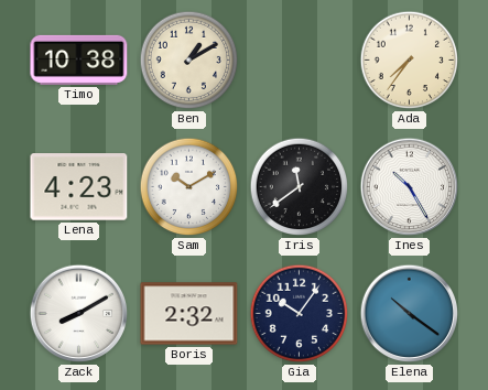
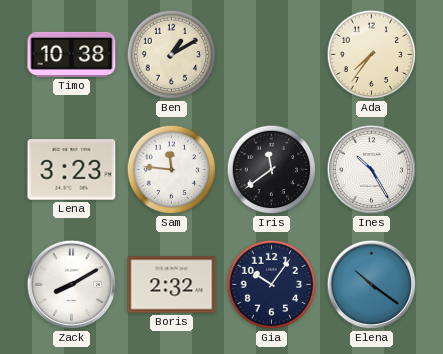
Lena: 4:23 -> 3:23
Sam: 10:10 -> 11:46
